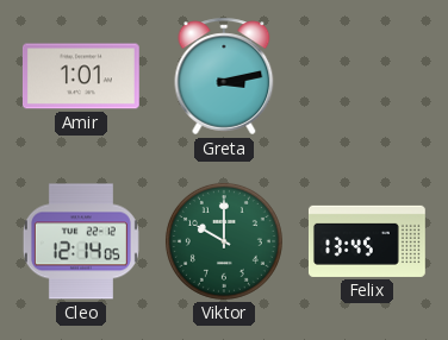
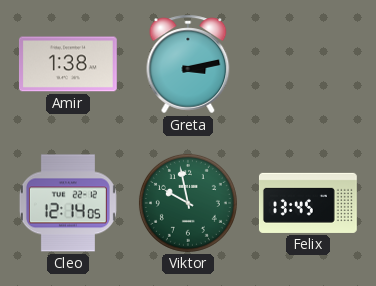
Amir: 1:01 -> 1:38
Viktor: 10:00 -> 9:58
